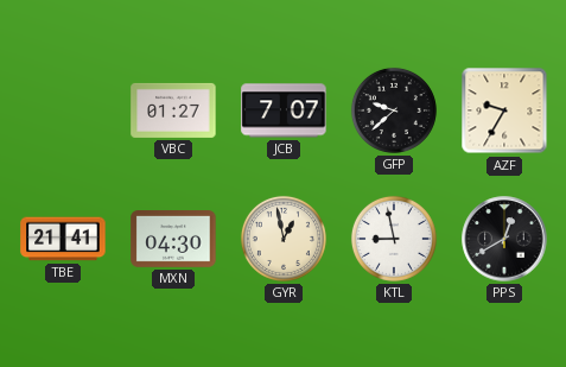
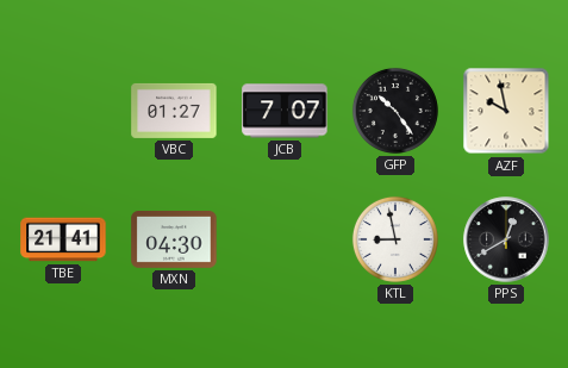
GFP: 9:38 -> 10:24
AZF: 9:35 -> 9:58
GYR: 12:58 -> none
